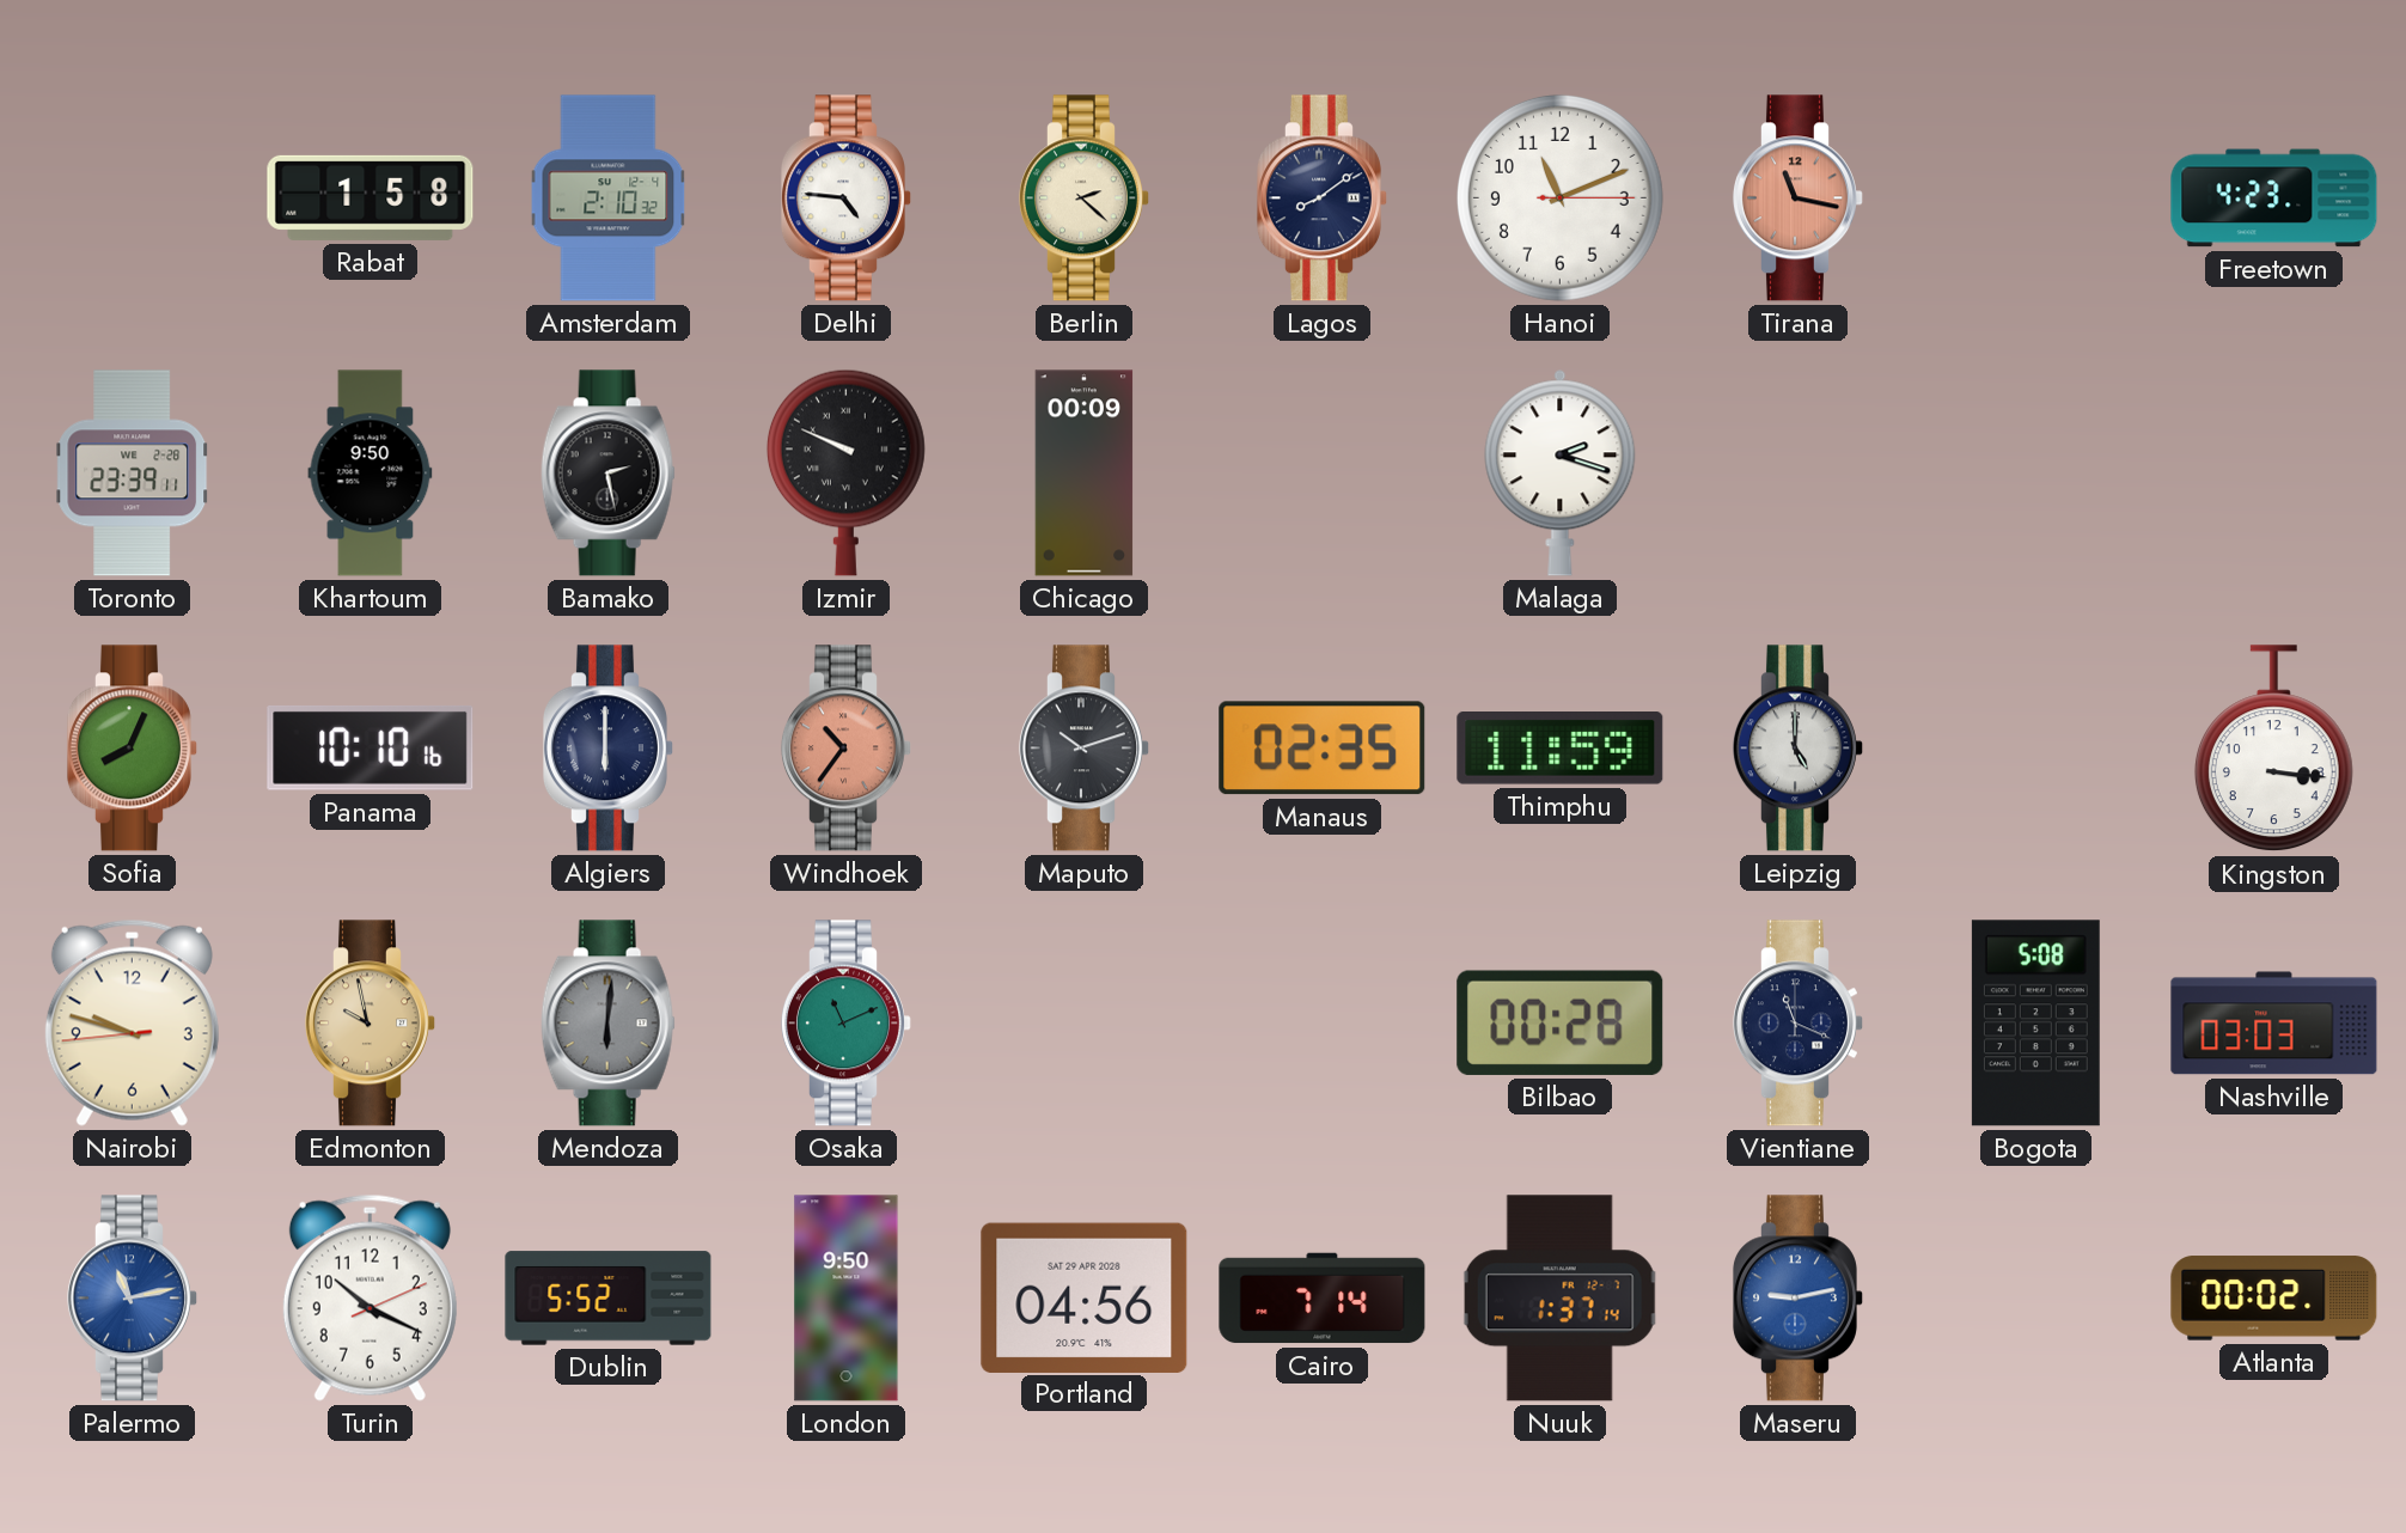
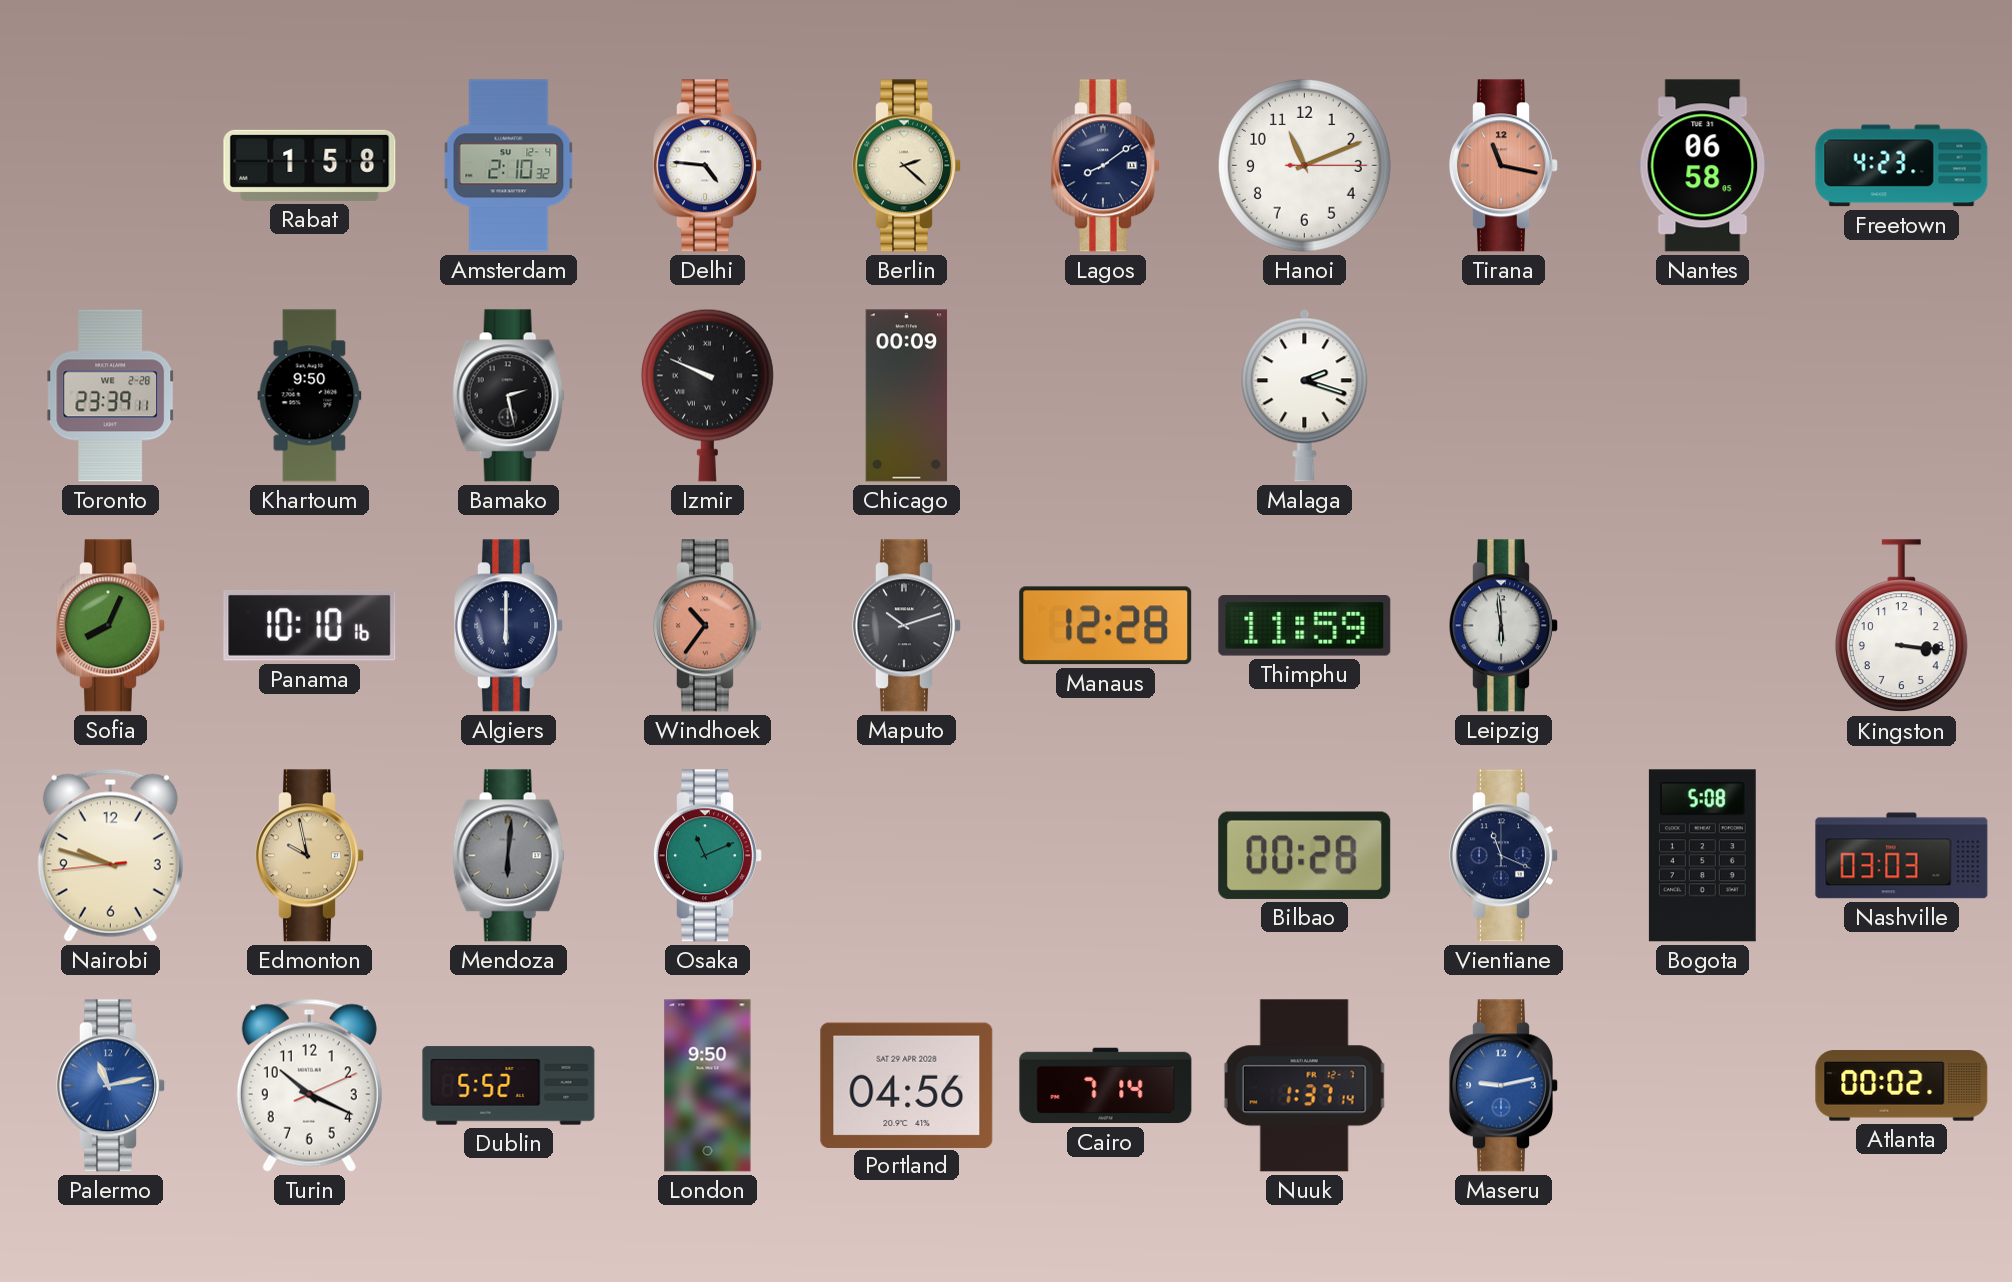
Nantes: none -> 06:58
Manaus: 02:35 -> 12:28
Leipzig: 5:00 -> 5:59
